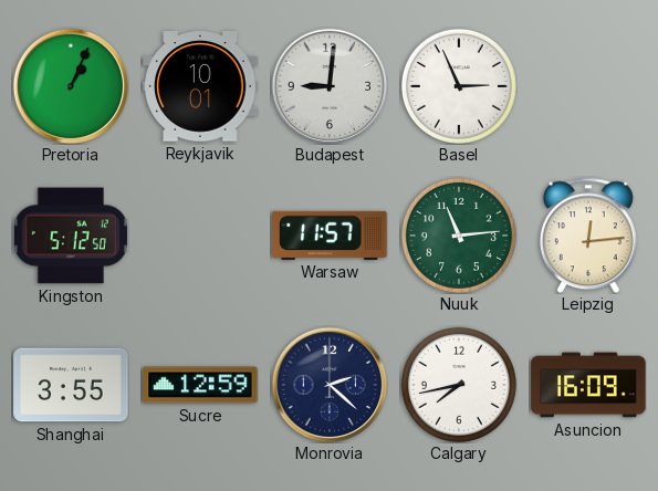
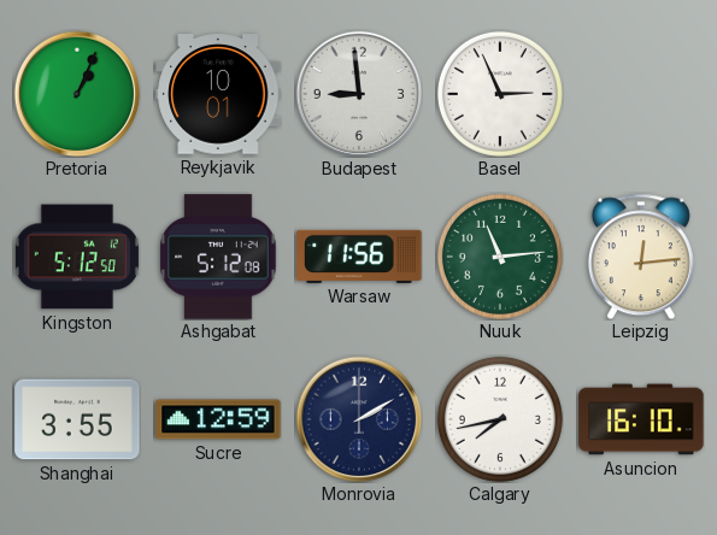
Budapest: 9:01 -> 8:59
Ashgabat: none -> 5:12
Warsaw: 11:57 -> 11:56
Monrovia: 2:22 -> 2:10
Asuncion: 16:09 -> 16:10
